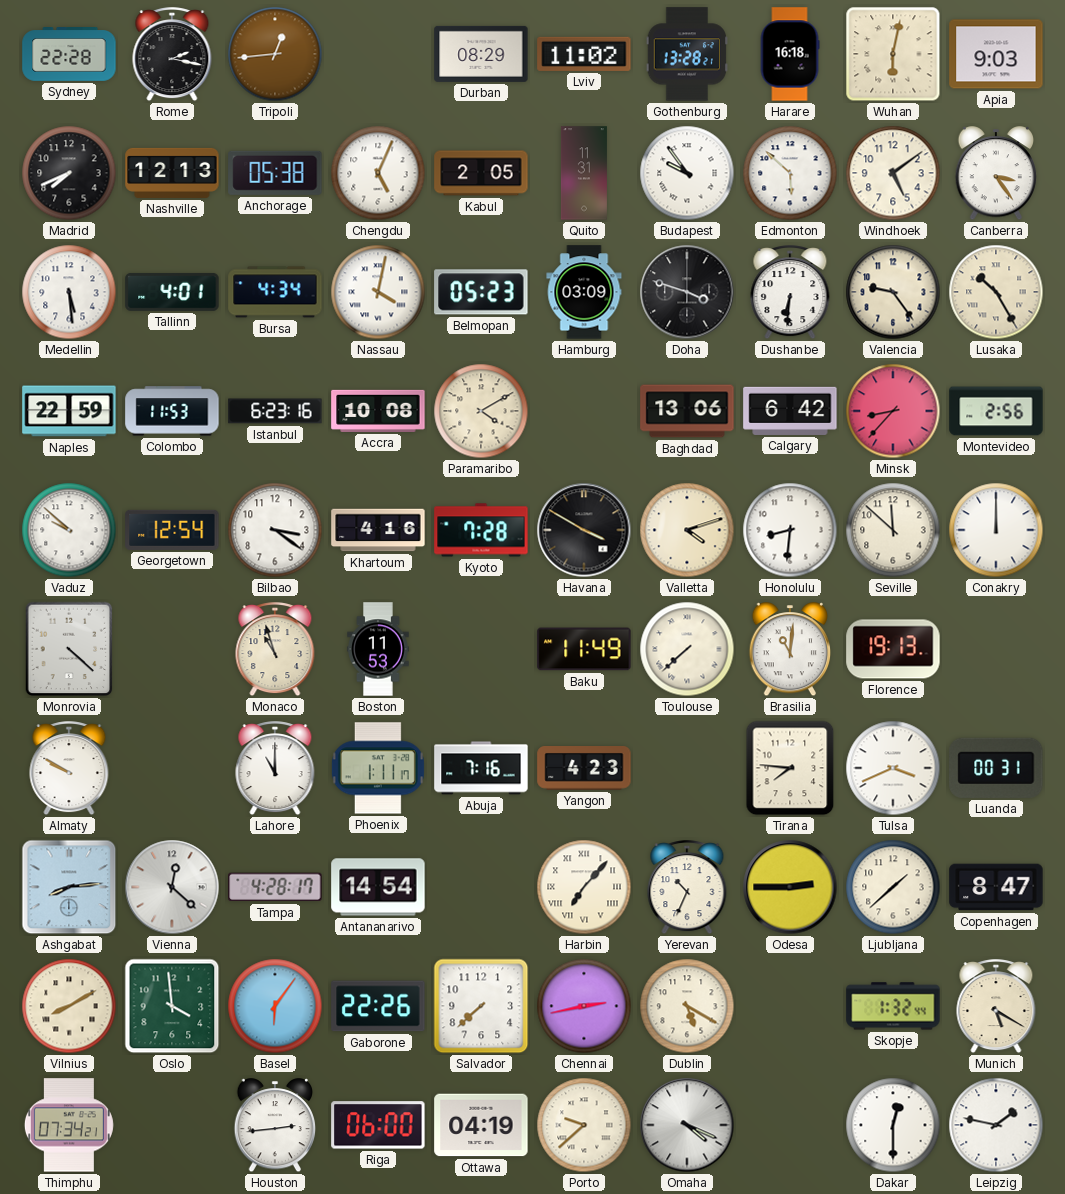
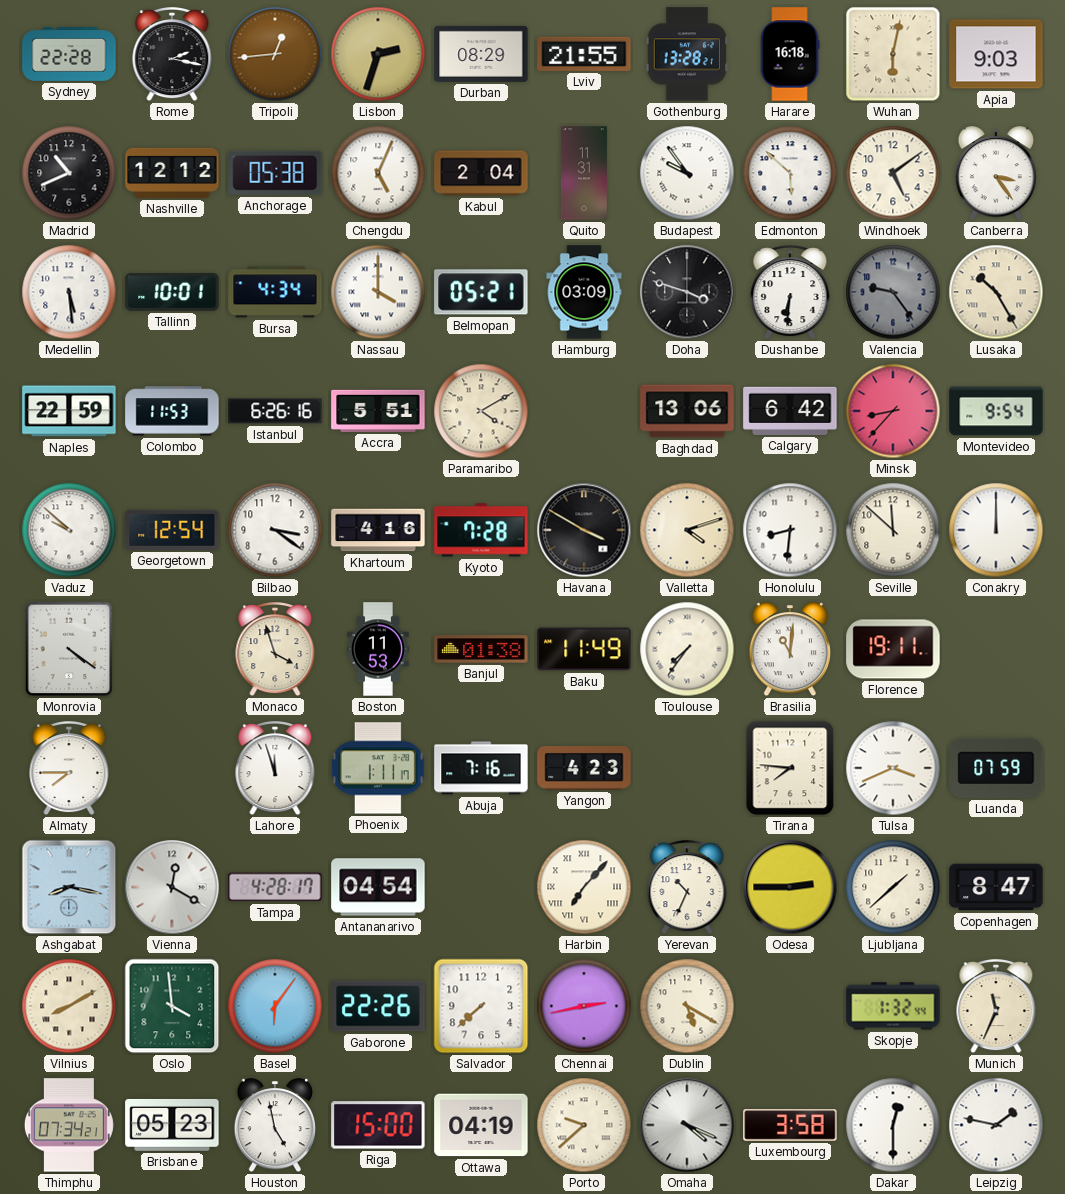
Lisbon: none -> 2:33
Lviv: 11:02 -> 21:55
Madrid: 7:41 -> 10:41
Nashville: 12:13 -> 12:12
Kabul: 2:05 -> 2:04
Tallinn: 4:01 -> 10:01
Nassau: 4:02 -> 4:00
Belmopan: 05:23 -> 05:21
Valencia dial: cream -> grey
Istanbul: 6:23 -> 6:26
Accra: 10:08 -> 5:51
Montevideo: 2:56 -> 9:54
Monrovia: 4:22 -> 4:21
Monaco: 10:57 -> 3:57
Banjul: none -> 01:38
Toulouse: 7:38 -> 7:36
Florence: 19:13 -> 19:11
Almaty: 9:50 -> 7:45
Lahore: 11:00 -> 11:57
Luanda: 00:31 -> 07:59
Ashgabat: 8:14 -> 8:17
Vienna: 12:22 -> 12:20
Antananarivo: 14:54 -> 04:54
Munich: 5:20 -> 11:34
Brisbane: none -> 05:23
Houston: 2:44 -> 4:58
Riga: 06:00 -> 15:00
Luxembourg: none -> 3:58
